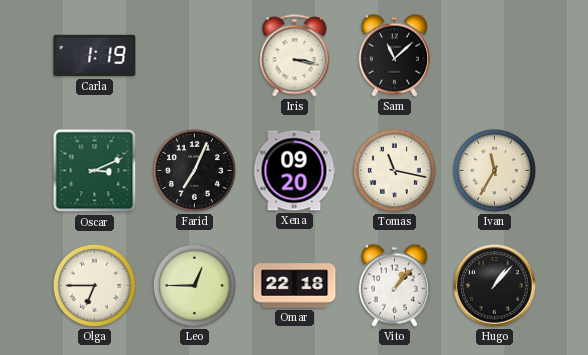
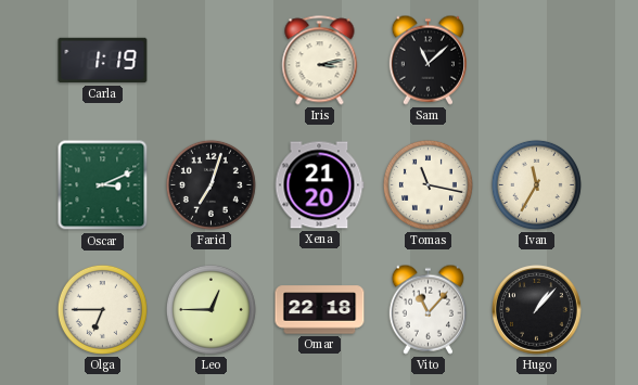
Iris: 3:17 -> 3:13
Farid: 7:04 -> 7:03
Xena: 09:20 -> 21:20
Vito: 1:07 -> 11:07
